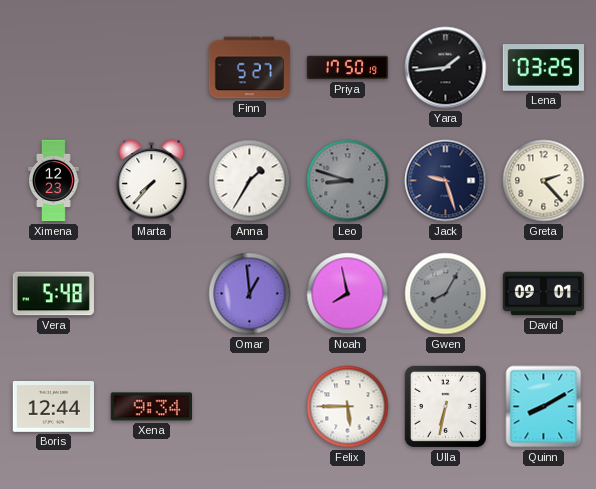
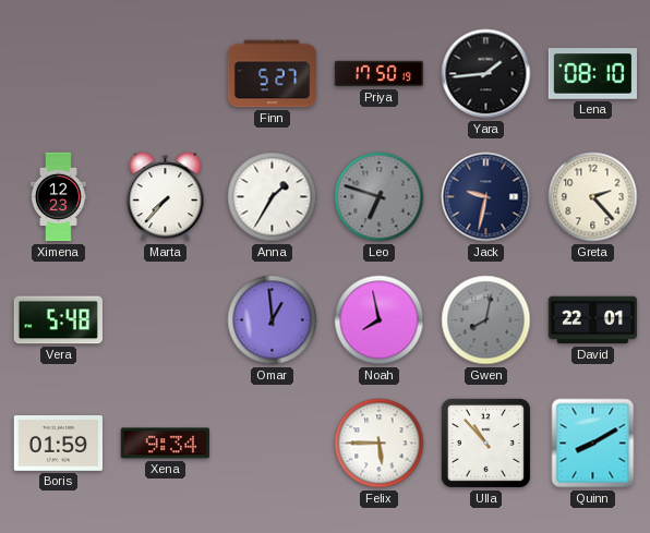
Lena: 03:25 -> 08:10
Leo: 8:48 -> 6:48
Jack: 9:27 -> 9:32
Gwen: 8:05 -> 8:02
David: 09:01 -> 22:01
Boris: 12:44 -> 01:59
Ulla: 6:32 -> 10:53
